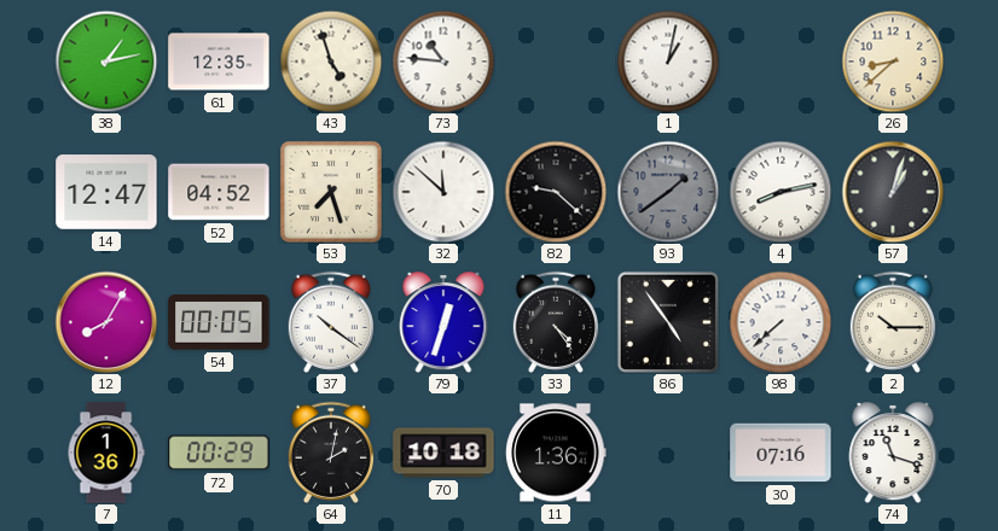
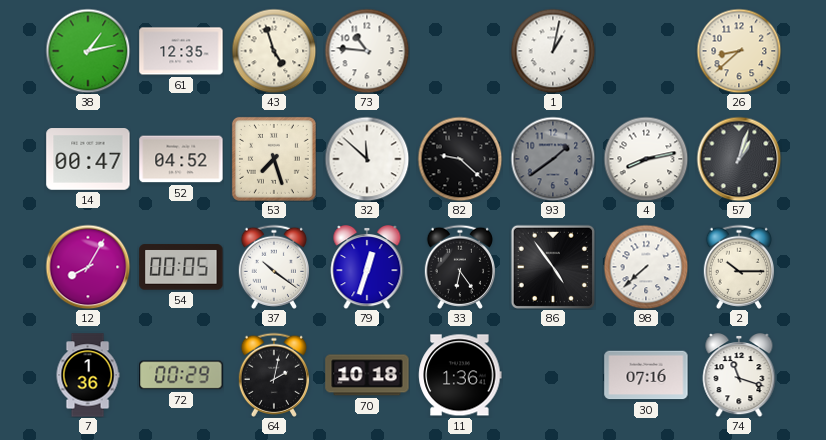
14: 12:47 -> 00:47
33: 4:24 -> 6:24
